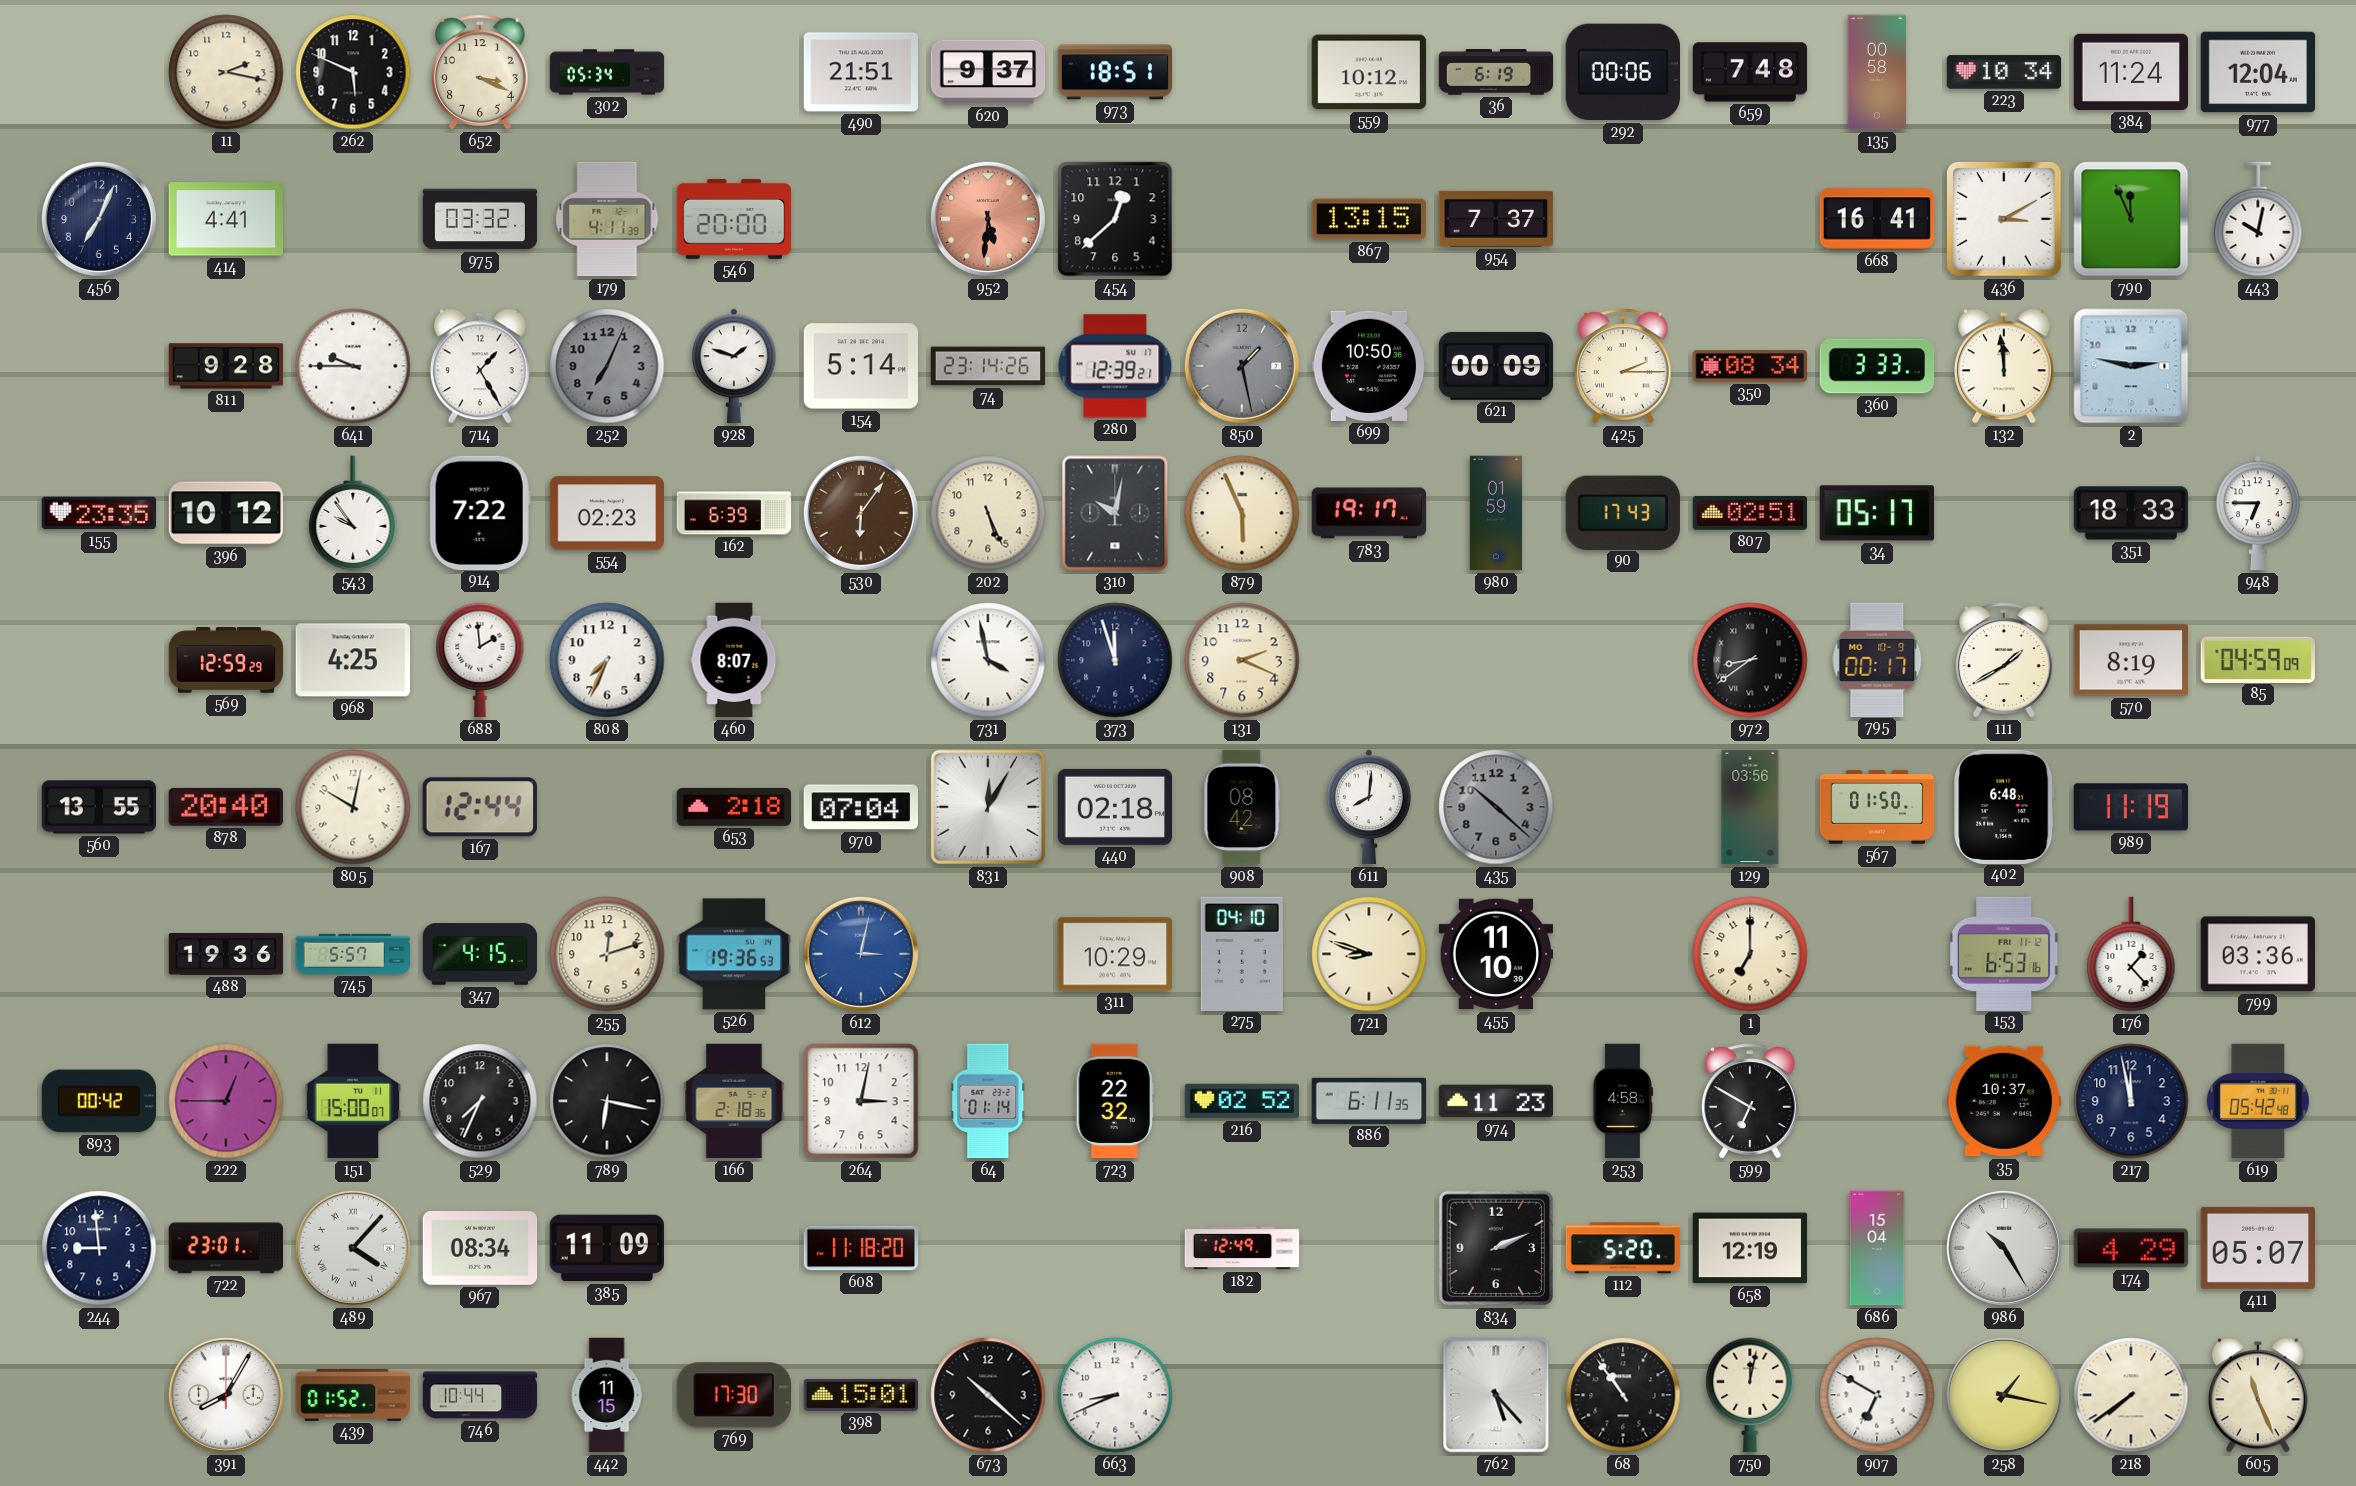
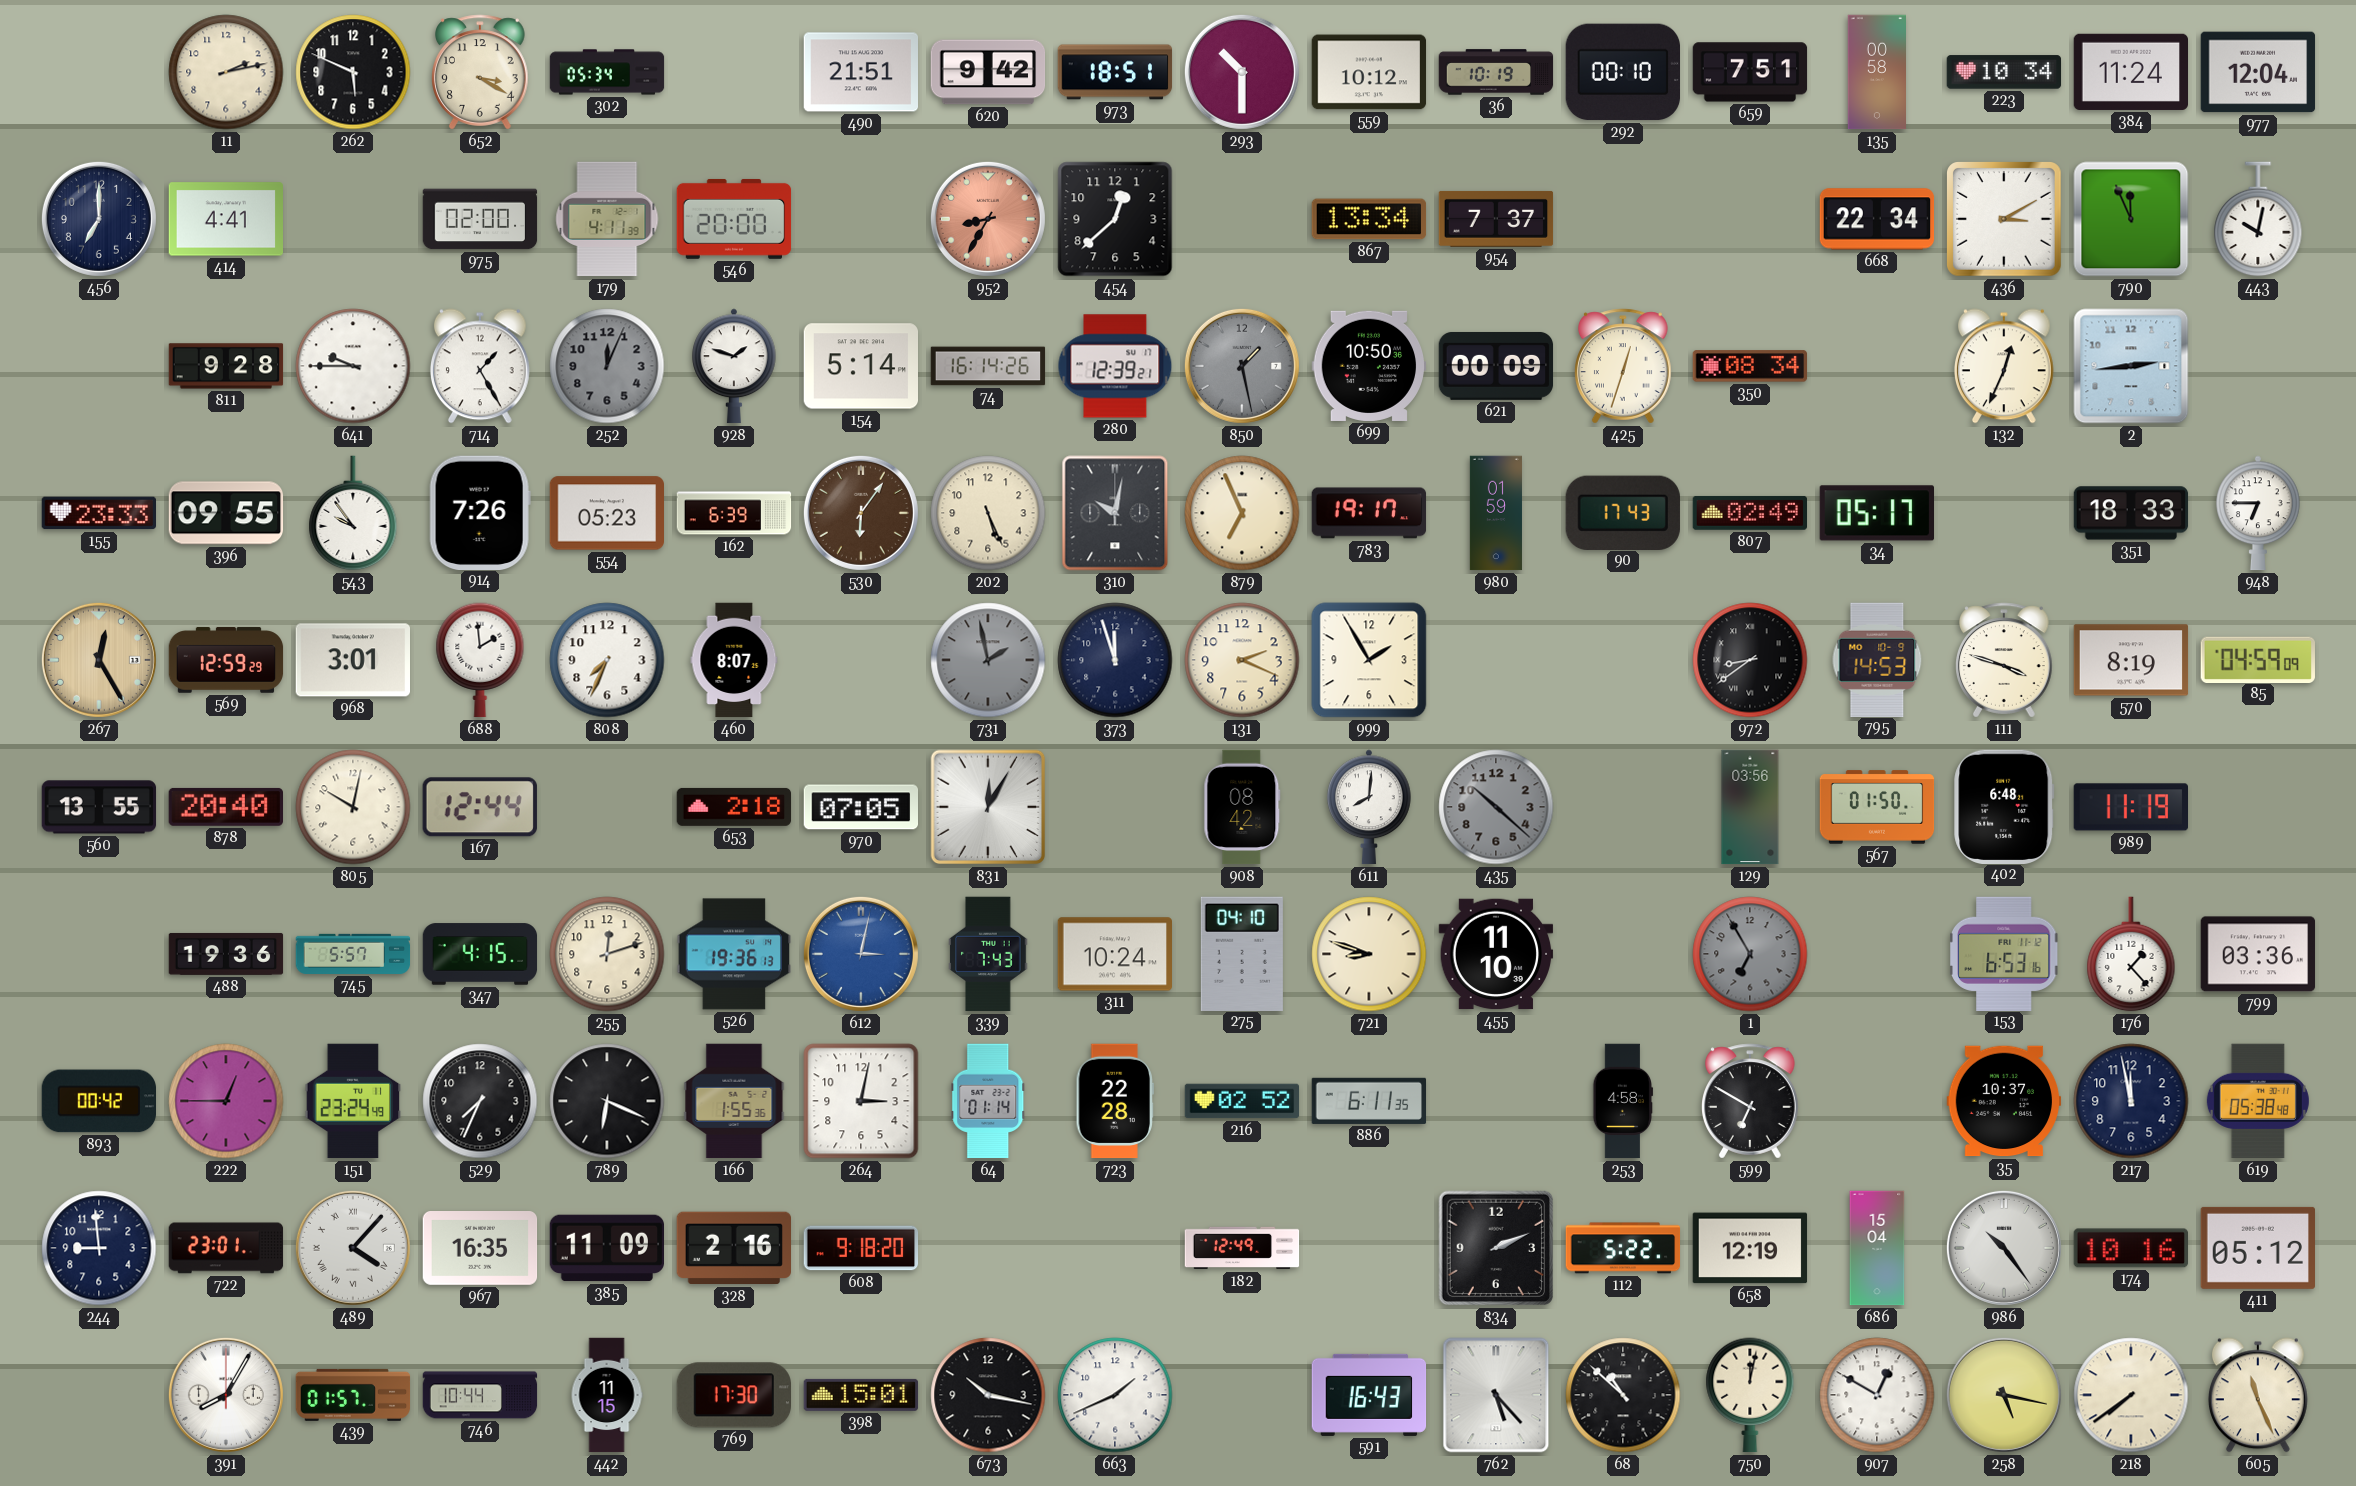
11: 2:17 -> 2:13
652: 3:19 -> 3:20
620: 9:37 -> 9:42
293: none -> 10:30
36: 6:19 -> 10:19
292: 00:06 -> 00:10
659: 7:48 -> 7:51
456: 7:04 -> 7:00
975: 03:32 -> 02:00
952: 5:31 -> 8:35
867: 13:15 -> 13:34
668: 16:41 -> 22:34
252: 7:04 -> 12:04
74: 23:14 -> 16:14
425: 2:15 -> 12:33
360: 3:33 -> none
132: 11:59 -> 12:34
2: 2:47 -> 2:44
155: 23:35 -> 23:33
396: 10:12 -> 09:55
914: 7:22 -> 7:26
554: 02:23 -> 05:23
879: 5:56 -> 6:56
807: 02:51 -> 02:49
267: none -> 12:25
968: 4:25 -> 3:01
731: 3:58 -> 1:58
731 dial: white -> grey
999: none -> 1:55
795: 00:17 -> 14:53
111: 1:40 -> 3:48
970: 07:04 -> 07:05
440: 02:18 -> none
526: 19:36:53 -> 19:36:13
339: none -> 7:43
311: 10:29 -> 10:24
1: 7:00 -> 6:55
1 dial: cream -> grey
151: 15:00 -> 23:24
789: 6:17 -> 6:19
166: 2:18 -> 1:55
723: 22:32 -> 22:28
974: 11:23 -> none
619: 05:42 -> 05:38
967: 08:34 -> 16:35
328: none -> 2:16
608: 11:18 -> 9:18
112: 5:20 -> 5:22
986: 10:25 -> 10:24
174: 4:29 -> 10:16
411: 05:07 -> 05:12
439: 01:52 -> 01:57
673: 10:22 -> 10:17
663: 8:41 -> 1:41
591: none -> 16:43
68: 10:54 -> 10:52
907: 6:50 -> 12:50
258: 1:17 -> 5:17
